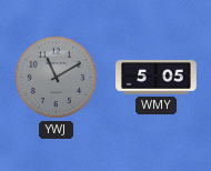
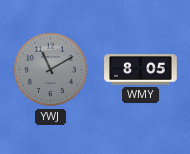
WMY: 5:05 -> 8:05
